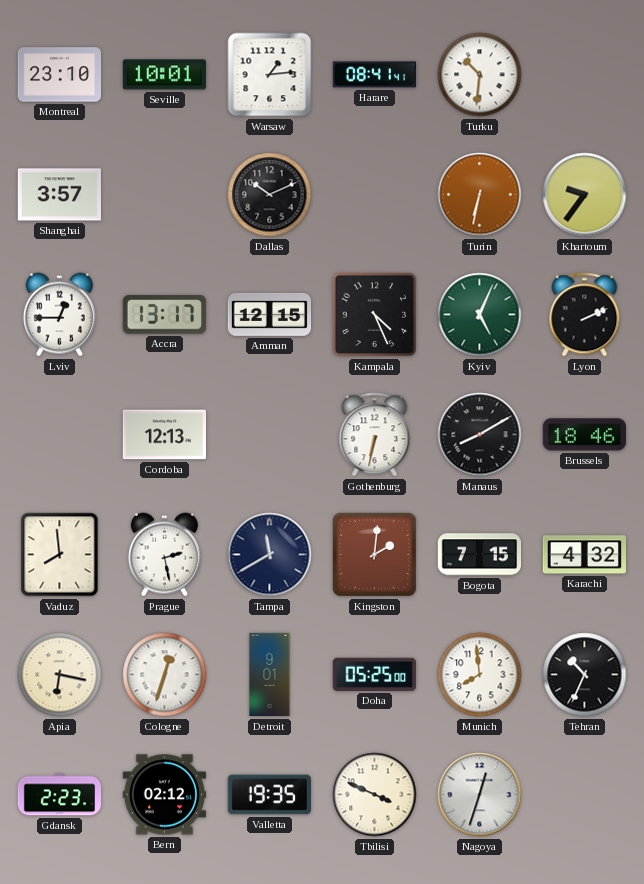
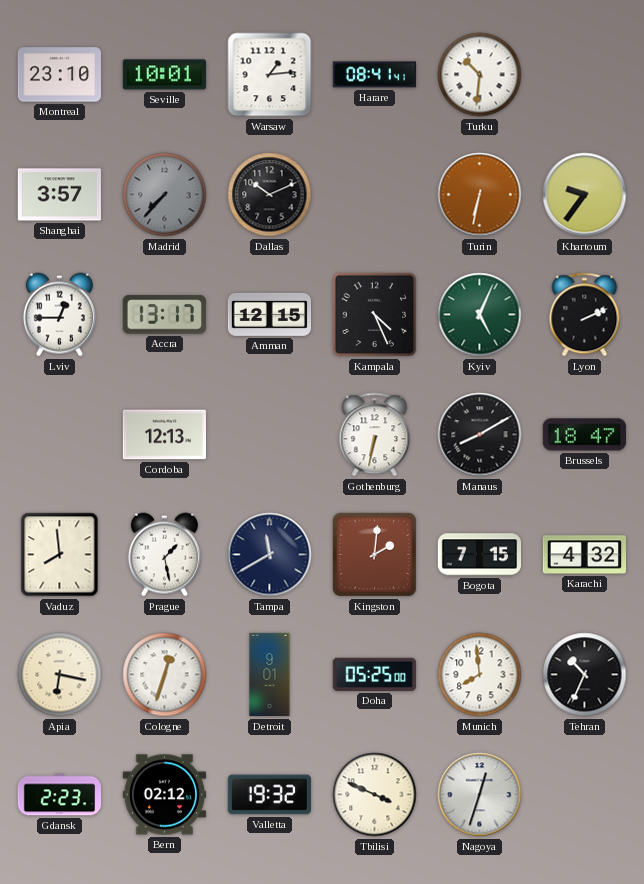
Madrid: none -> 7:37
Brussels: 18:46 -> 18:47
Prague: 2:28 -> 1:28
Valletta: 19:35 -> 19:32
